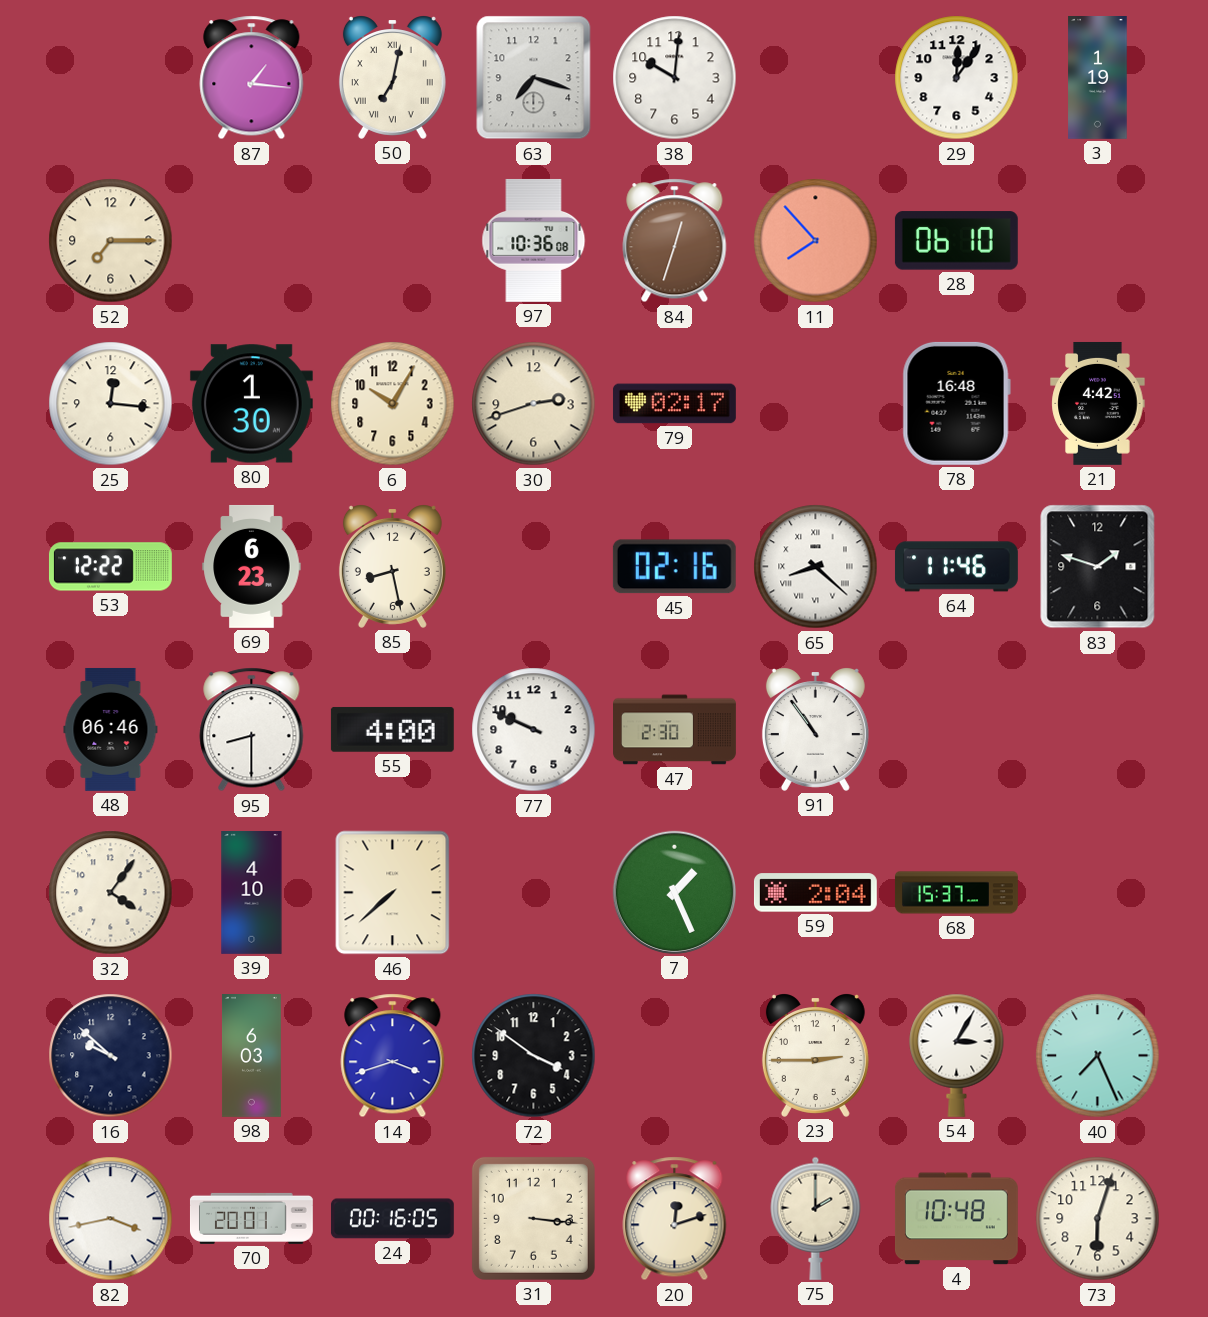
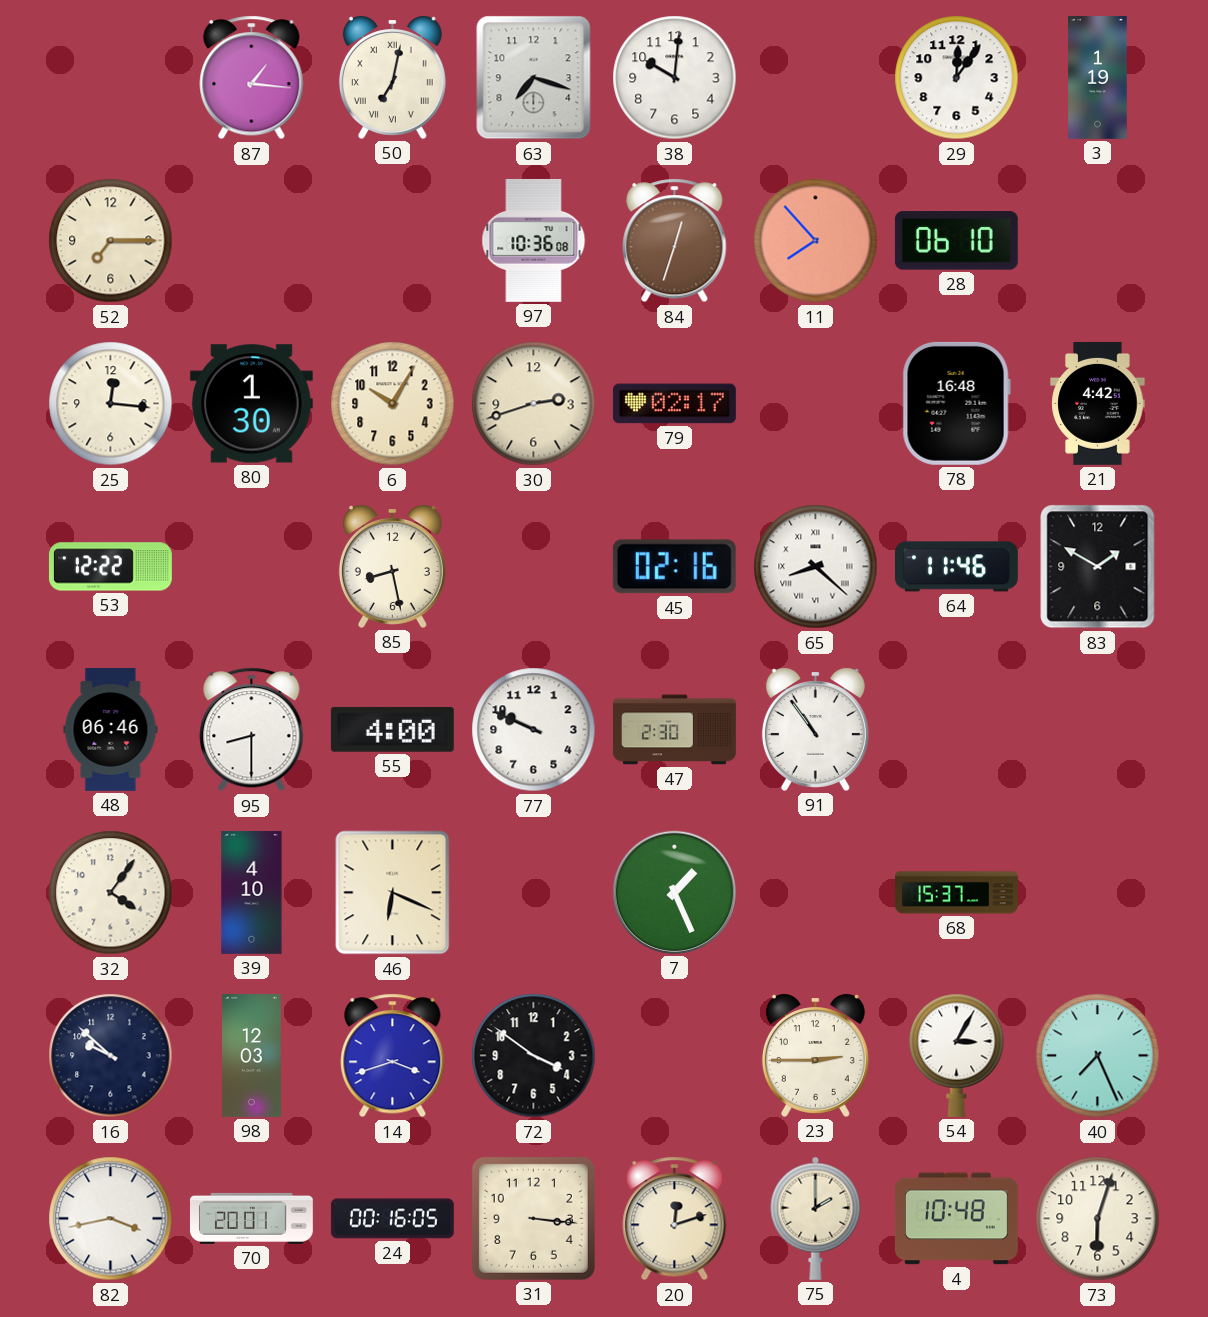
69: 6:23 -> none
83: 1:48 -> 1:50
46: 7:38 -> 6:19
59: 2:04 -> none
98: 6:03 -> 12:03
